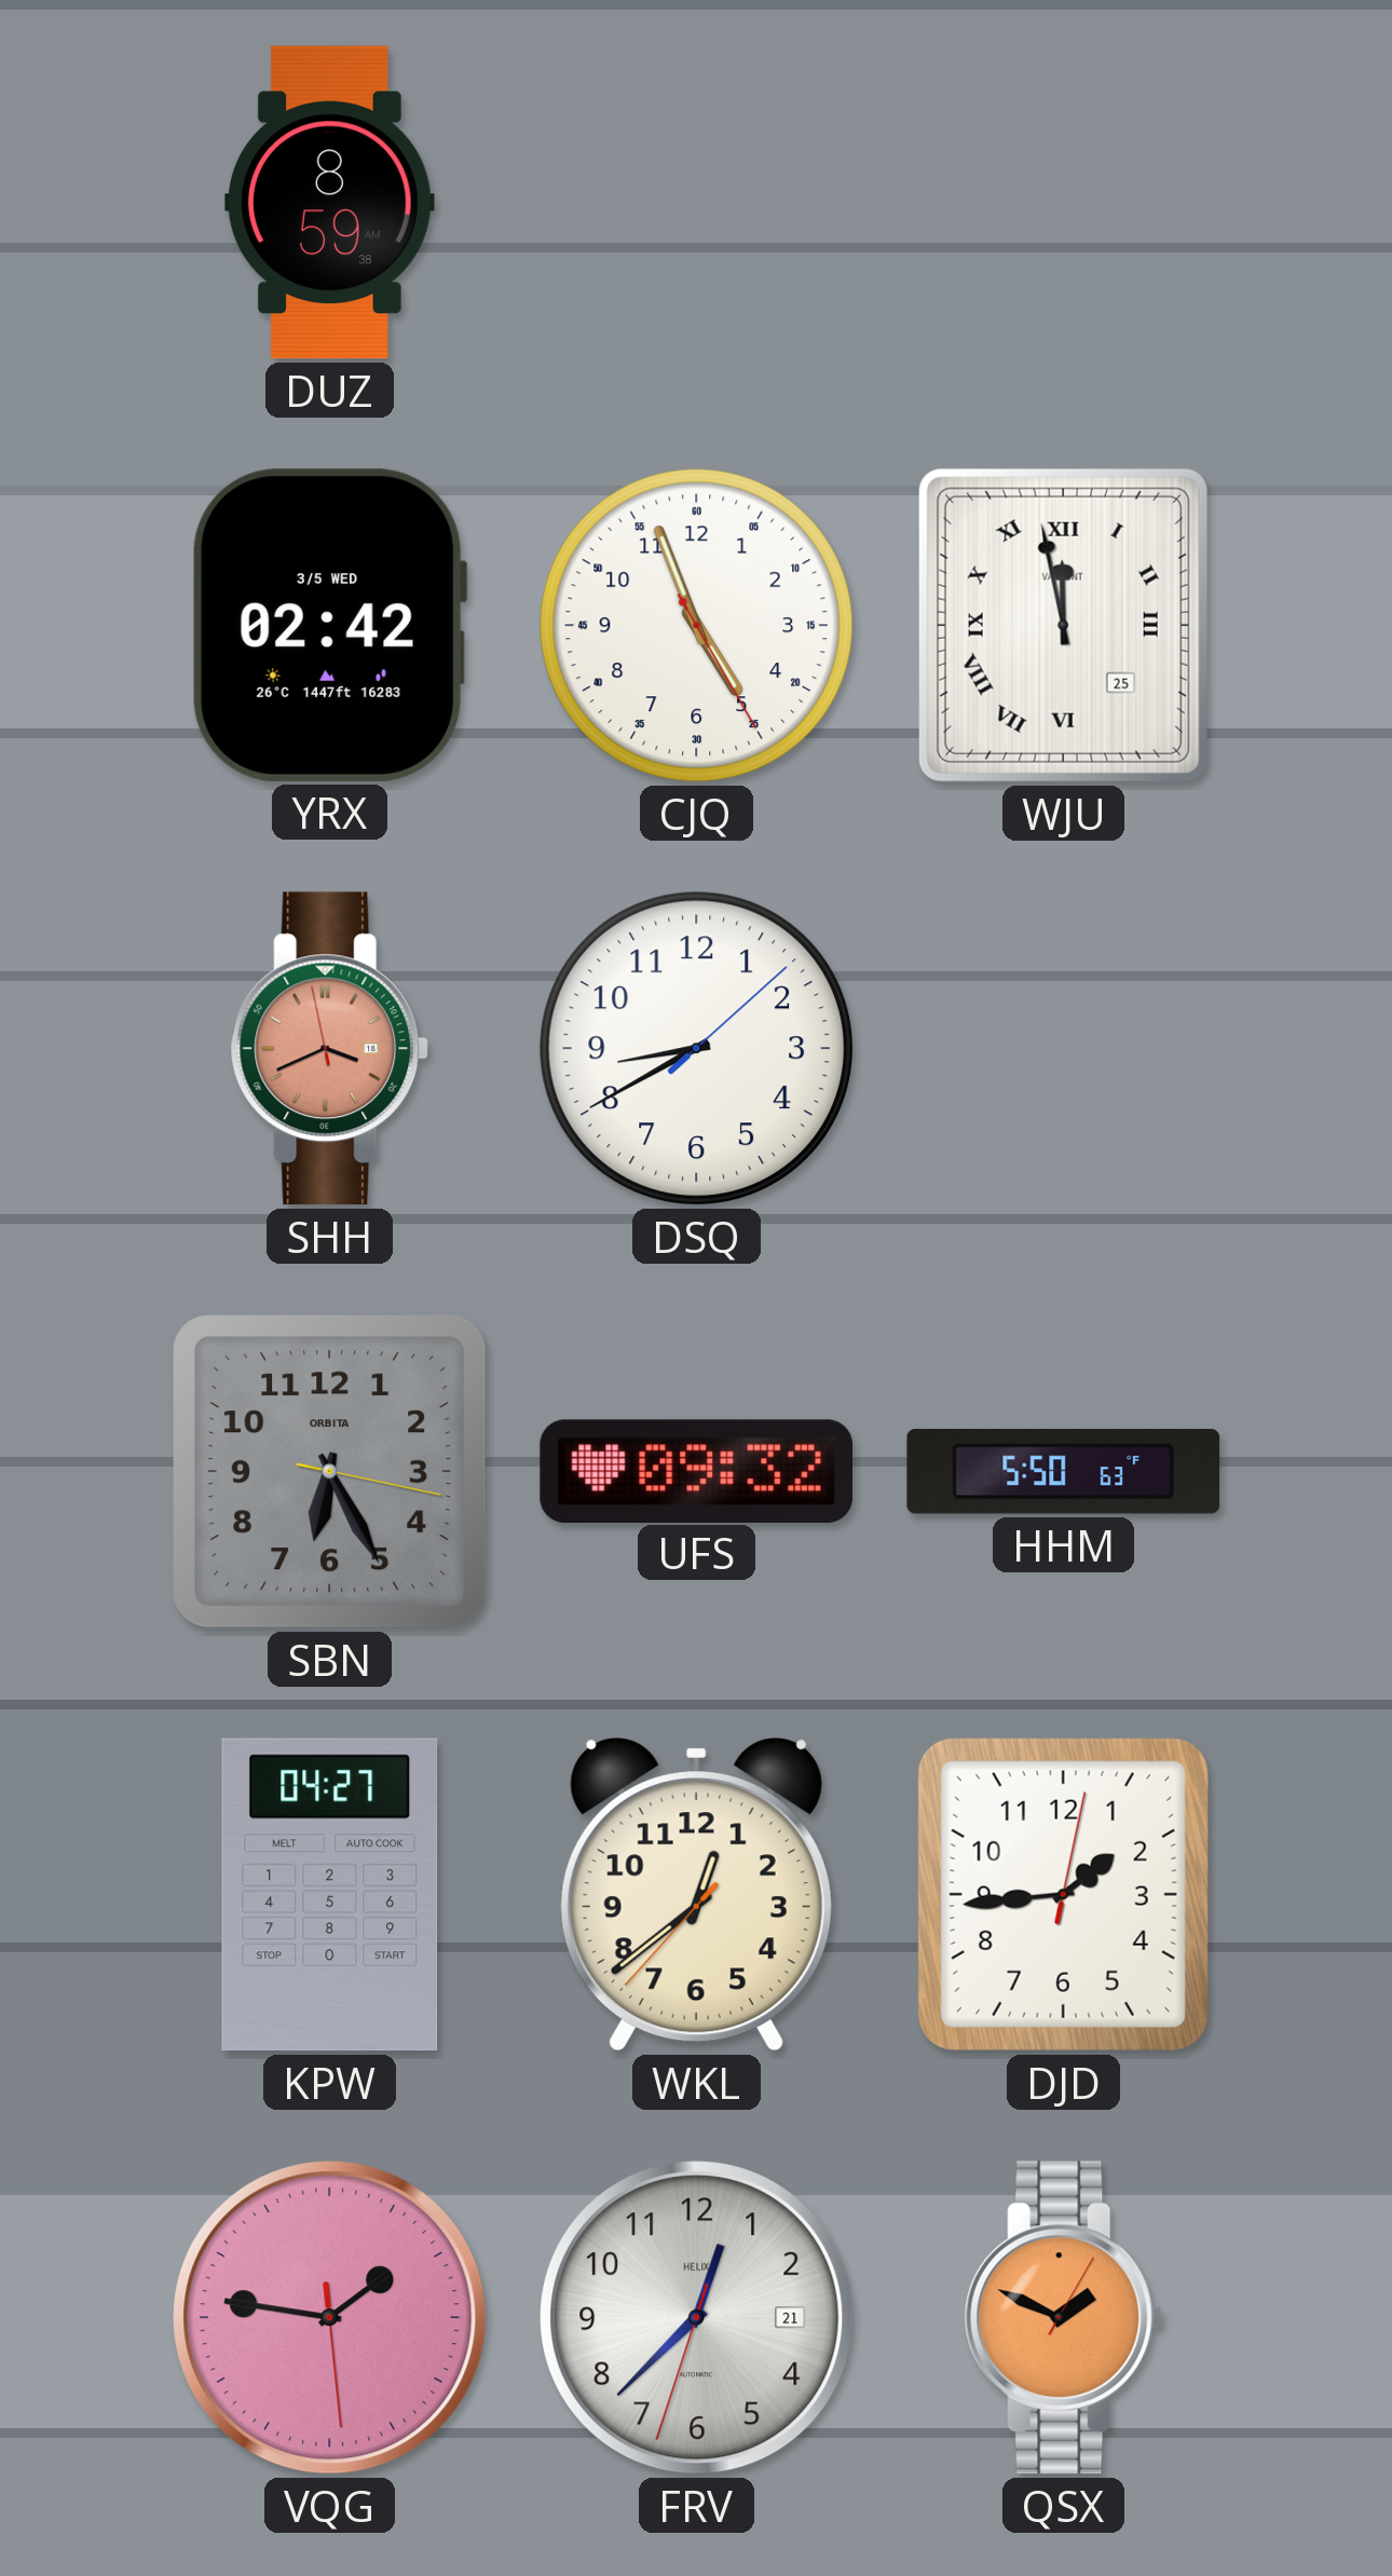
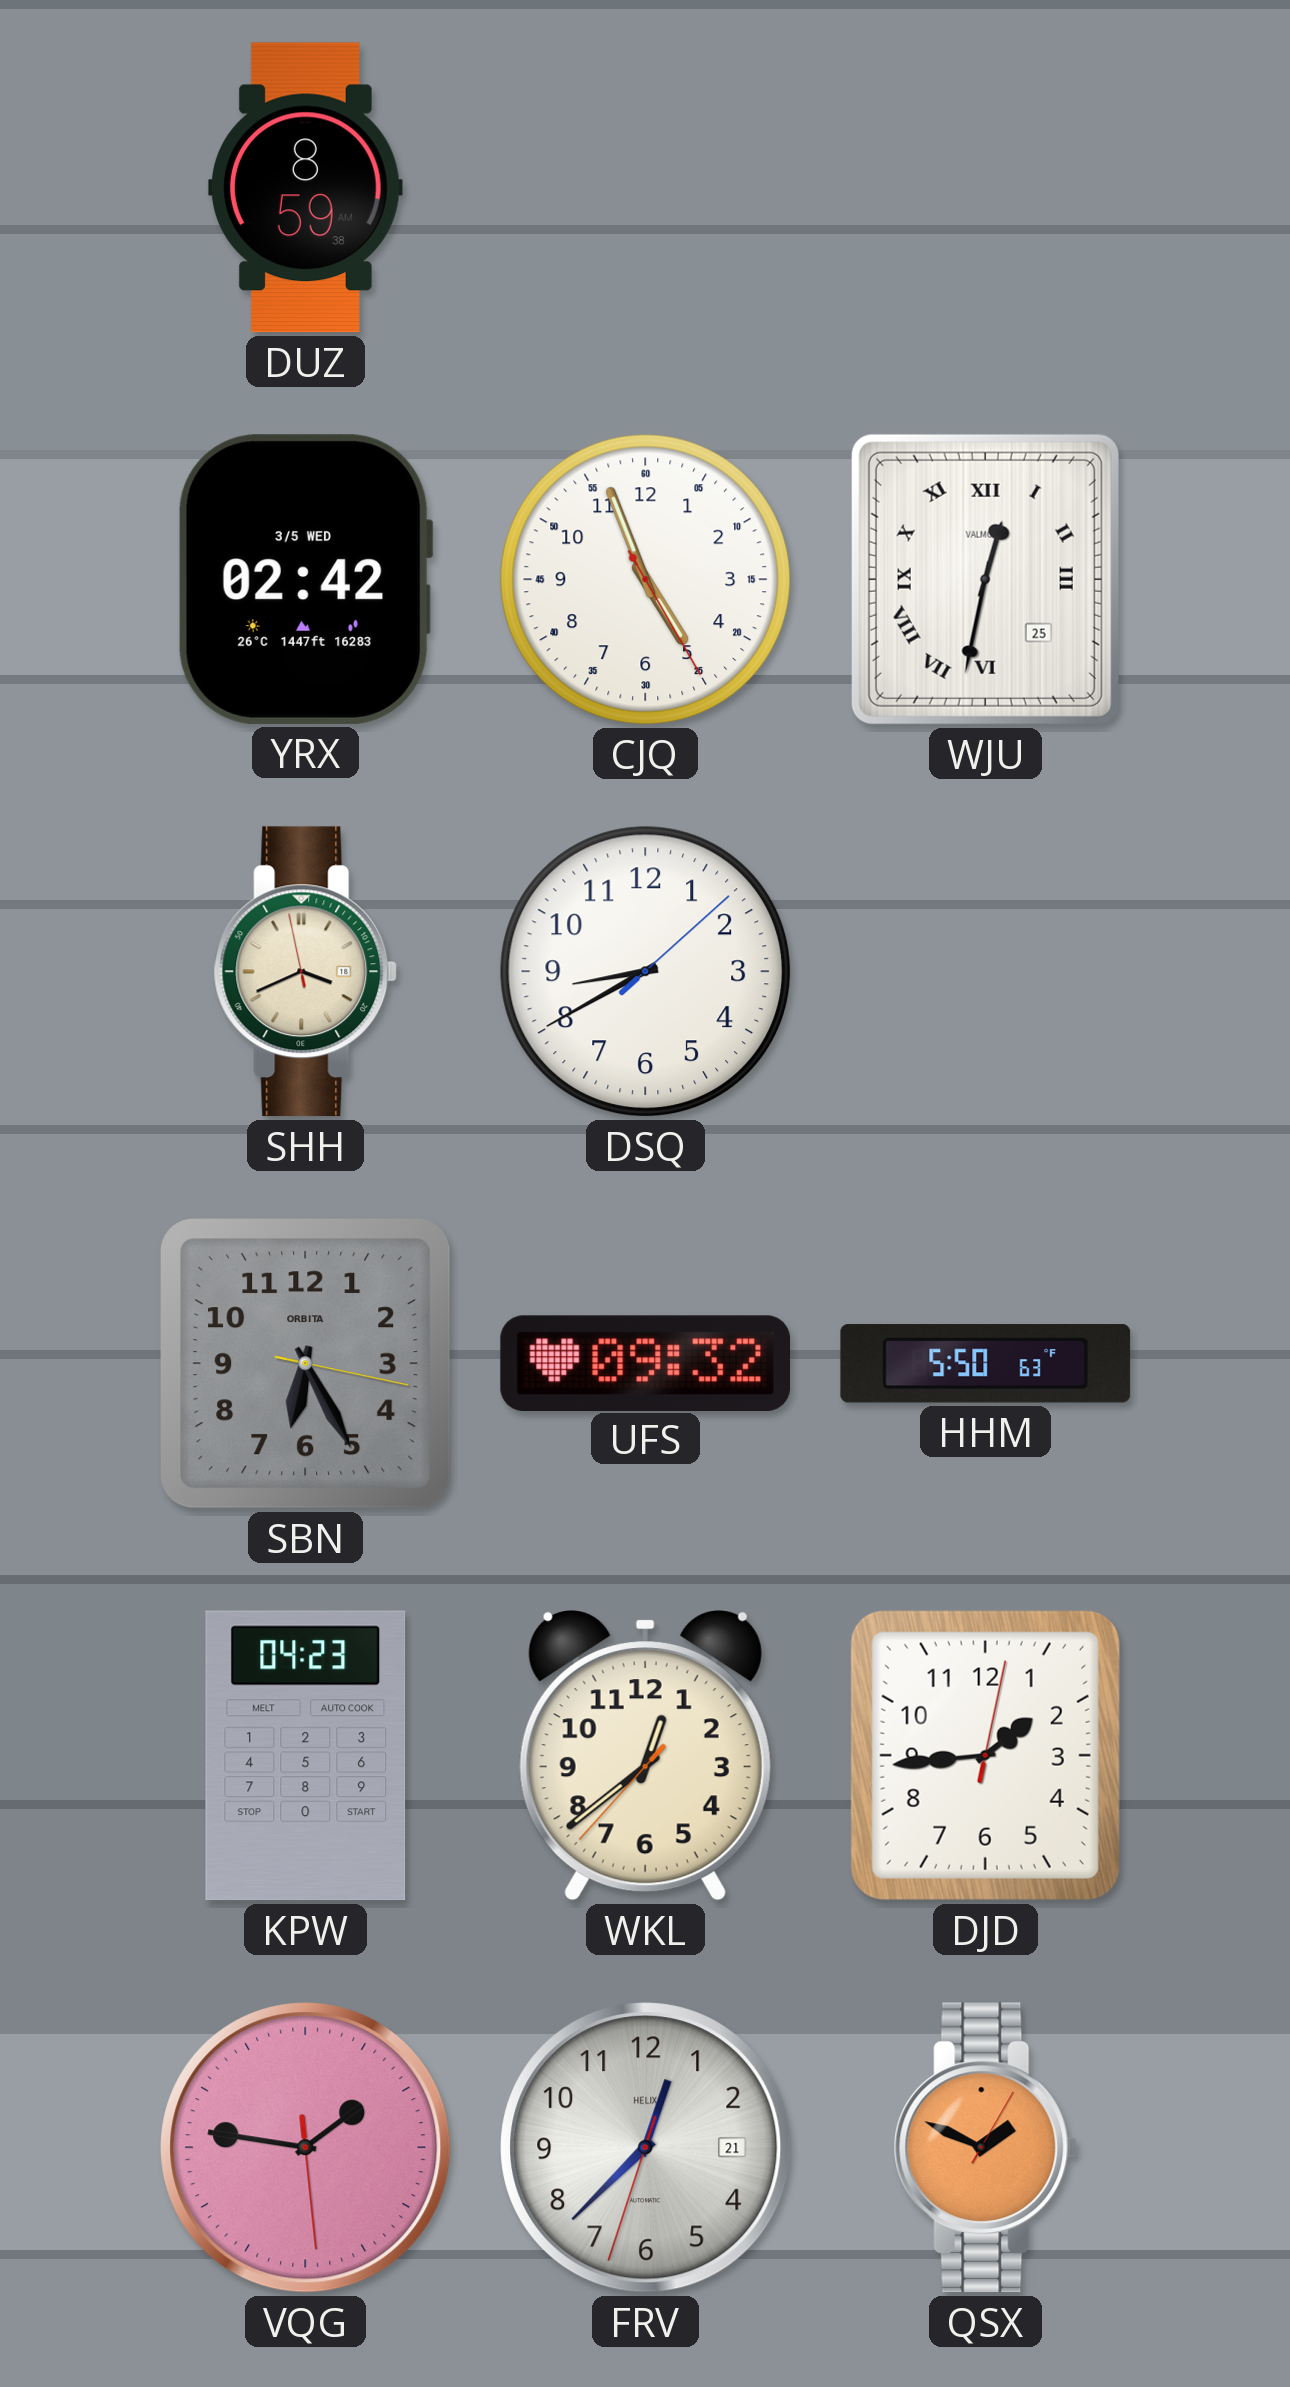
WJU: 11:58 -> 12:32
SHH dial: salmon -> cream
KPW: 04:27 -> 04:23
